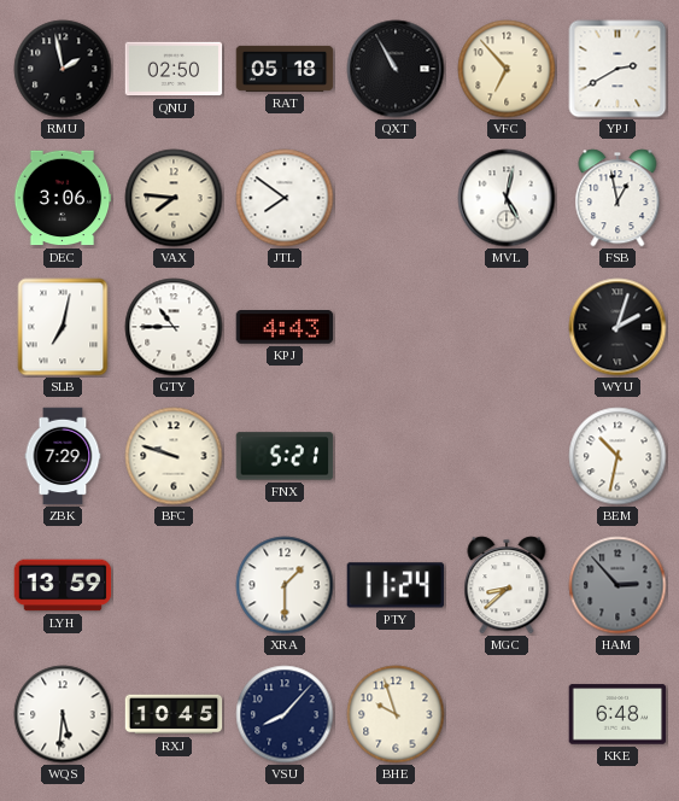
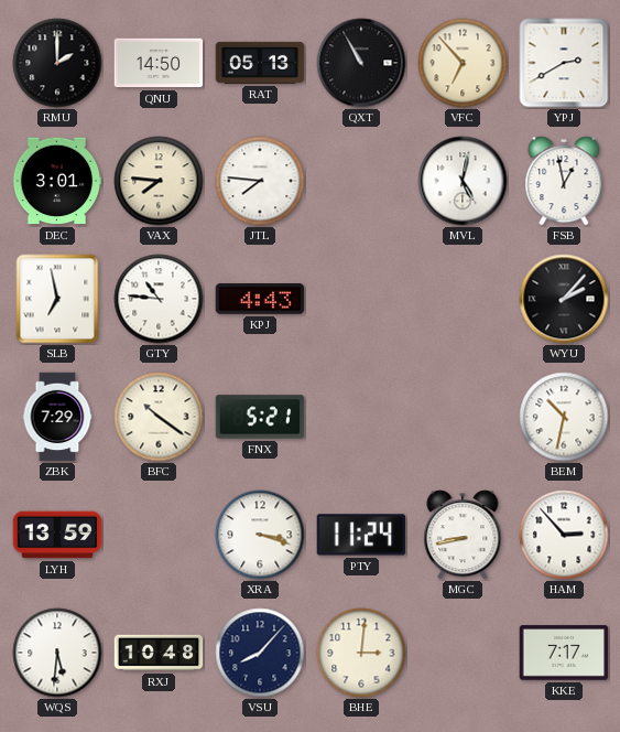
RMU: 1:58 -> 2:00
QNU: 02:50 -> 14:50
RAT: 05:18 -> 05:13
DEC: 3:06 -> 3:01
JTL: 7:51 -> 7:46
SLB: 7:02 -> 6:58
GTY: 10:45 -> 10:46
WYU: 2:03 -> 2:07
BFC: 9:48 -> 10:21
XRA: 1:30 -> 3:18
MGC: 8:38 -> 8:43
HAM dial: grey -> white
RXJ: 10:45 -> 10:48
BHE: 9:57 -> 3:01
KKE: 6:48 -> 7:17
